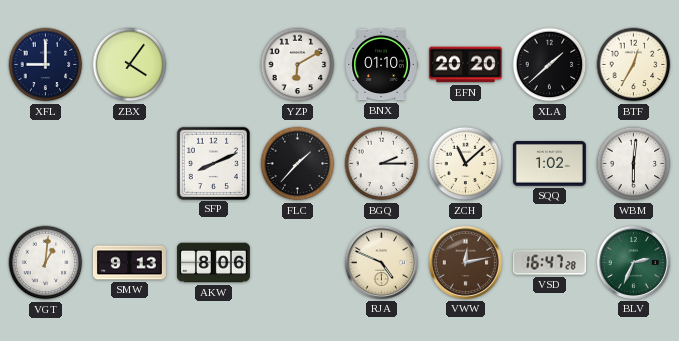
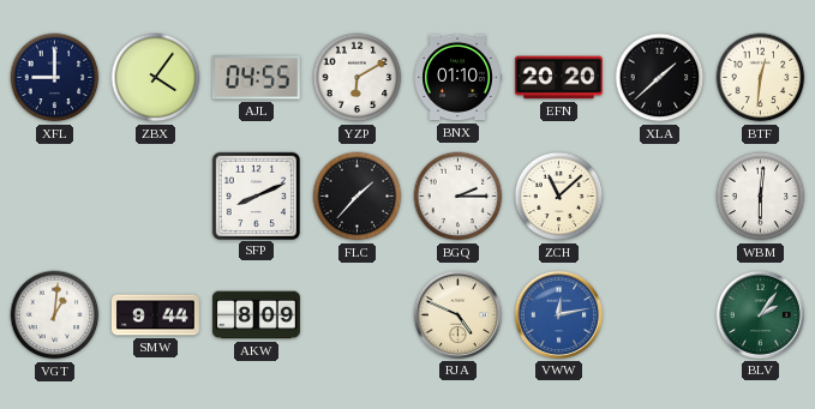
AJL: none -> 04:55
BTF: 12:35 -> 12:31
SQQ: 1:02 -> none
SMW: 9:13 -> 9:44
AKW: 8:06 -> 8:09
VWW dial: brown -> blue
VSD: 16:47 -> none
BLV: 2:34 -> 2:06
